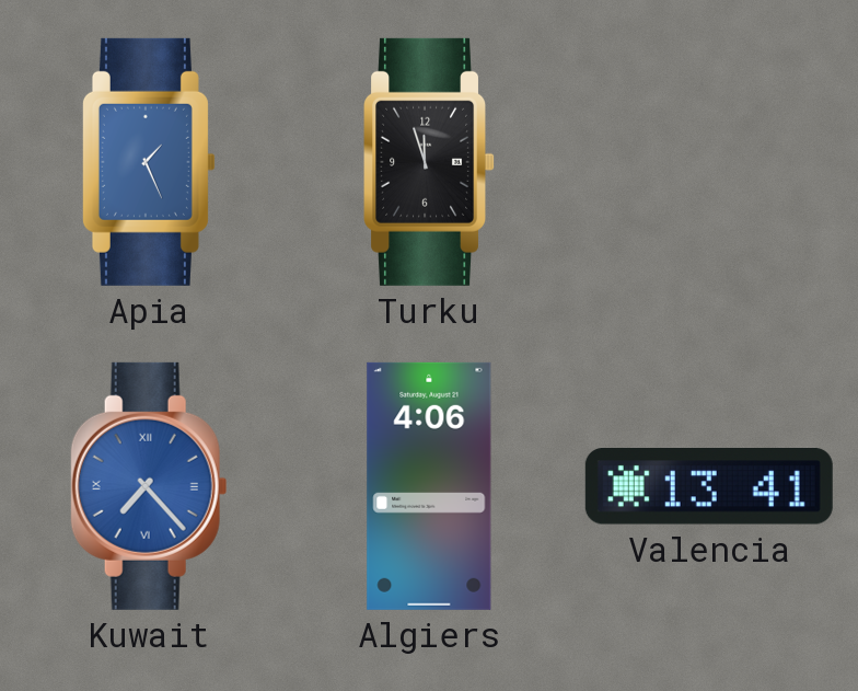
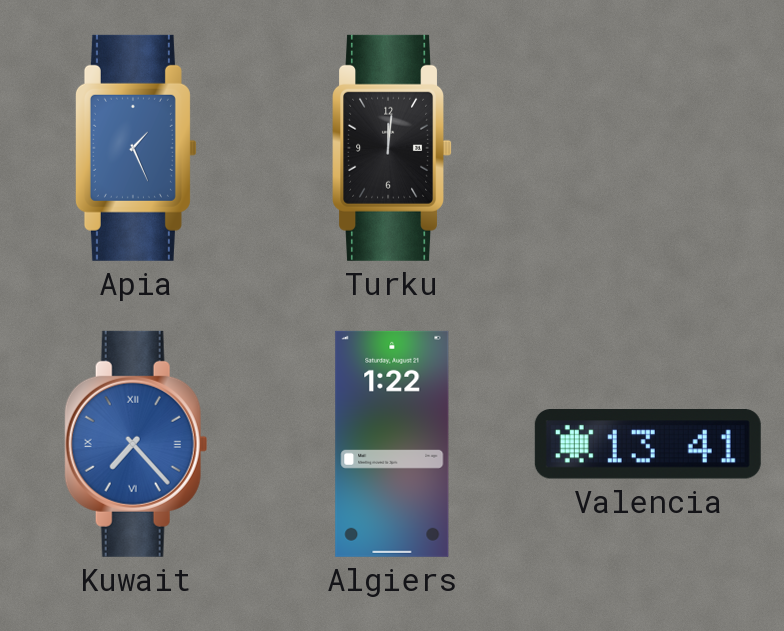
Turku: 11:57 -> 12:01
Algiers: 4:06 -> 1:22
